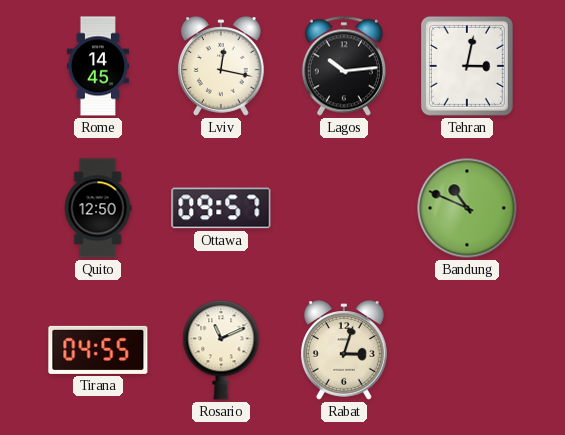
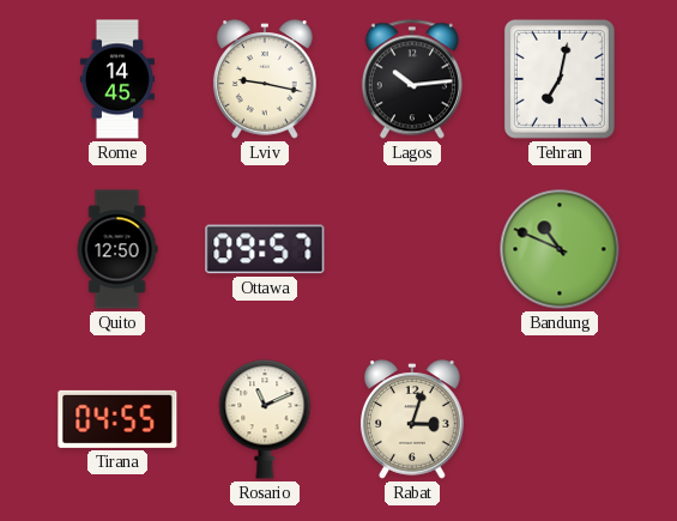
Lviv: 12:17 -> 9:17
Tehran: 3:02 -> 7:02
